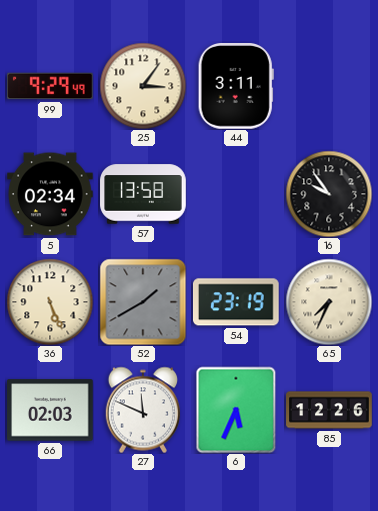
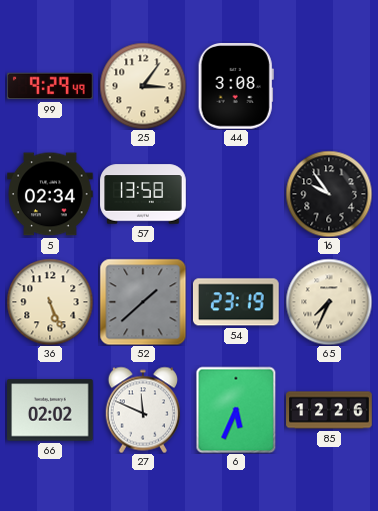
44: 3:11 -> 3:08
52: 1:40 -> 1:38
66: 02:03 -> 02:02
